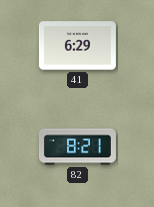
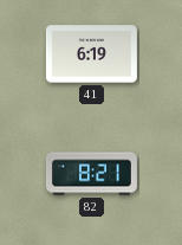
41: 6:29 -> 6:19
